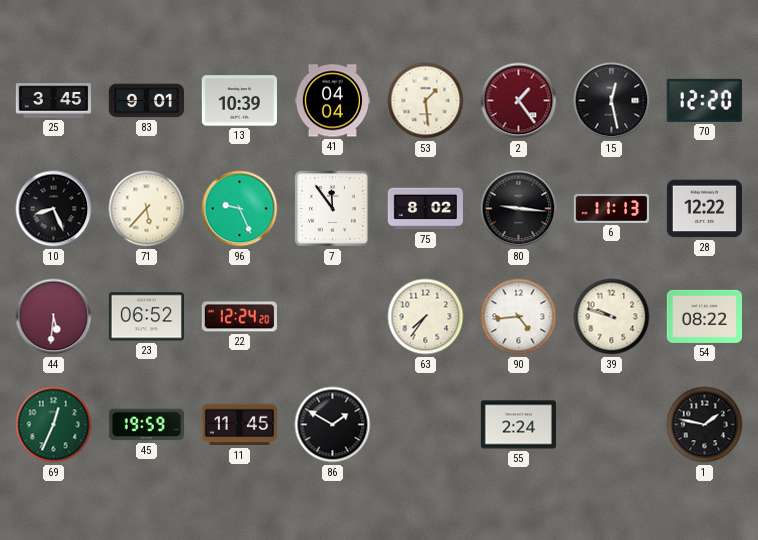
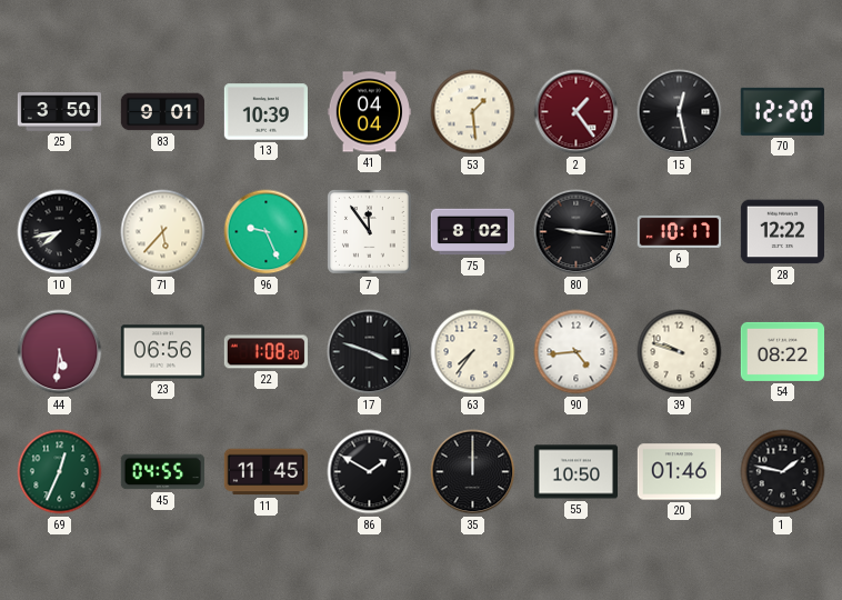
25: 3:45 -> 3:50
10: 8:26 -> 7:43
6: 11:13 -> 10:17
23: 06:52 -> 06:56
22: 12:24 -> 1:08
17: none -> 3:48
45: 19:59 -> 04:55
35: none -> 12:00
55: 2:24 -> 10:50
20: none -> 01:46
